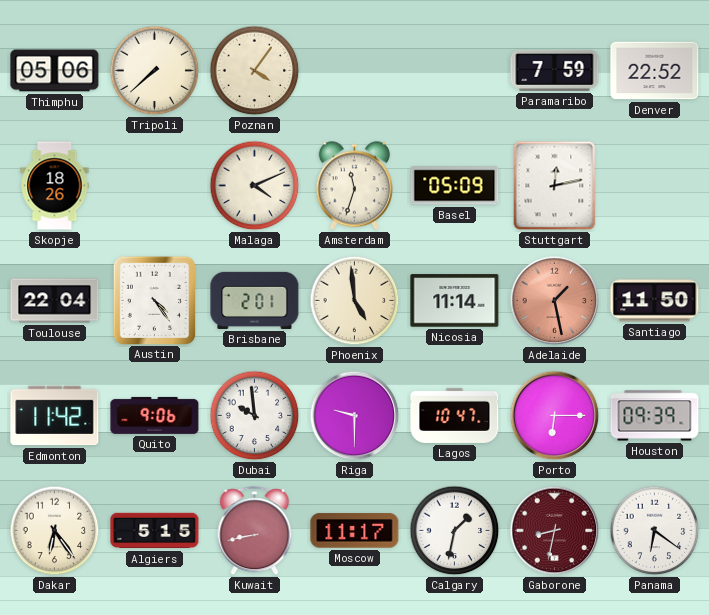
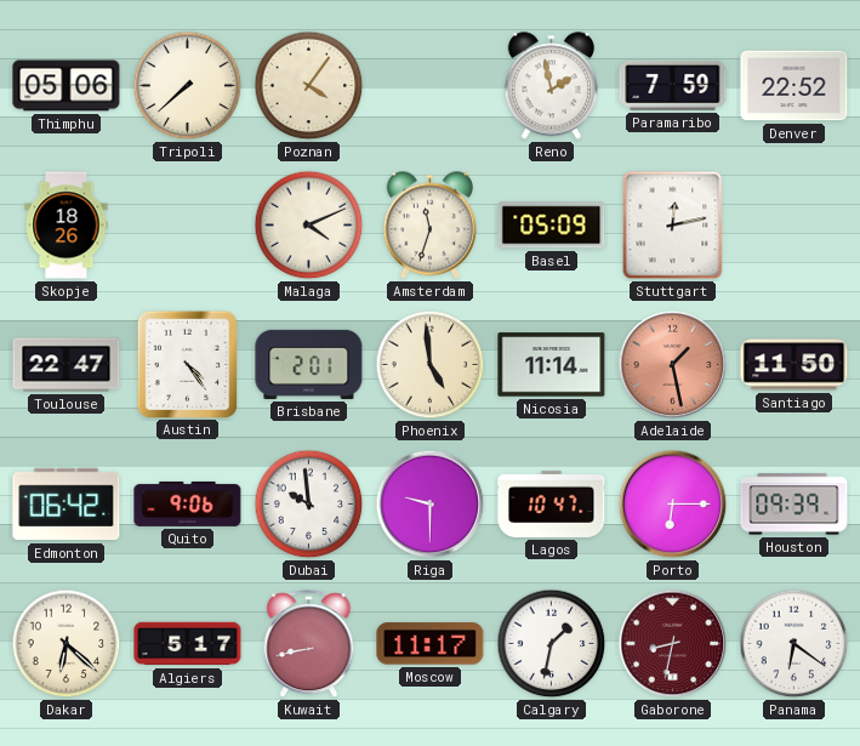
Reno: none -> 1:58
Toulouse: 22:04 -> 22:47
Edmonton: 11:42 -> 06:42
Dakar: 6:24 -> 6:22
Algiers: 5:15 -> 5:17
